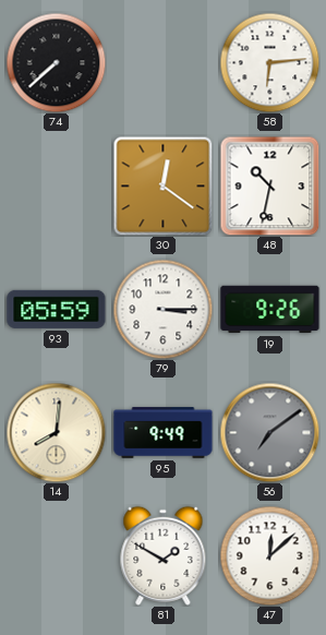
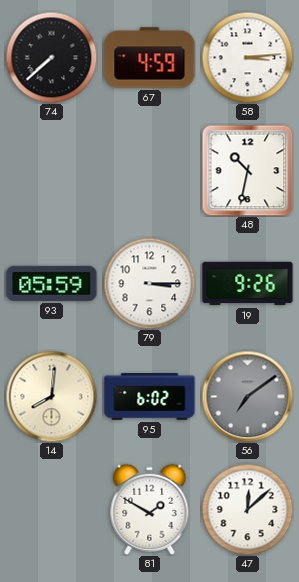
67: none -> 4:59
58: 6:14 -> 3:14
30: 12:21 -> none
95: 9:49 -> 6:02
